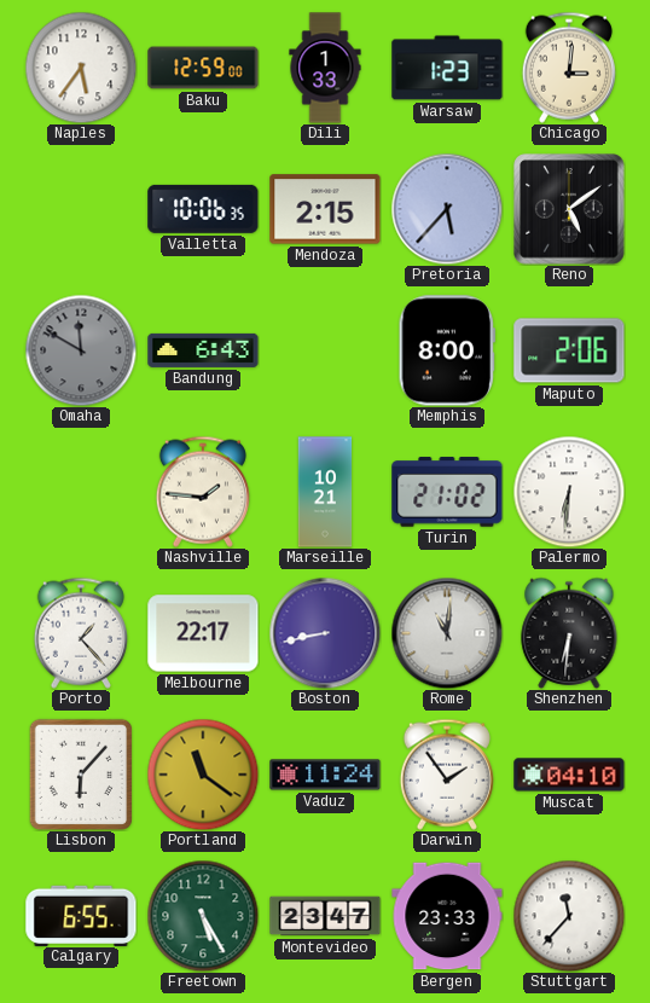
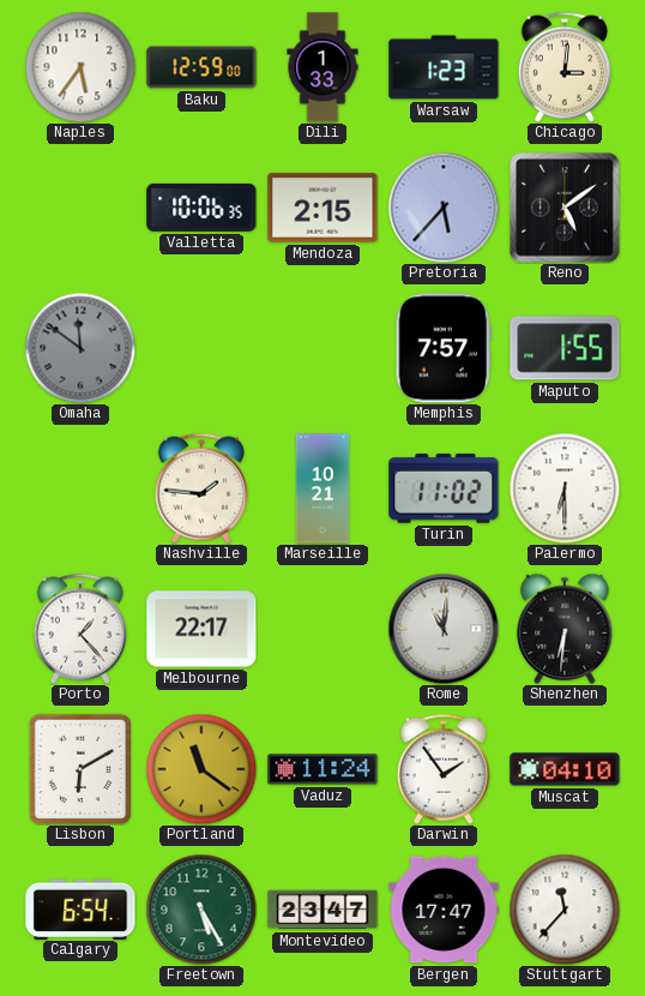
Omaha: 11:50 -> 11:51
Bandung: 6:43 -> none
Memphis: 8:00 -> 7:57
Maputo: 2:06 -> 1:55
Turin: 21:02 -> 11:02
Palermo: 6:31 -> 6:30
Boston: 8:43 -> none
Lisbon: 6:07 -> 6:10
Calgary: 6:55 -> 6:54
Bergen: 23:33 -> 17:47
